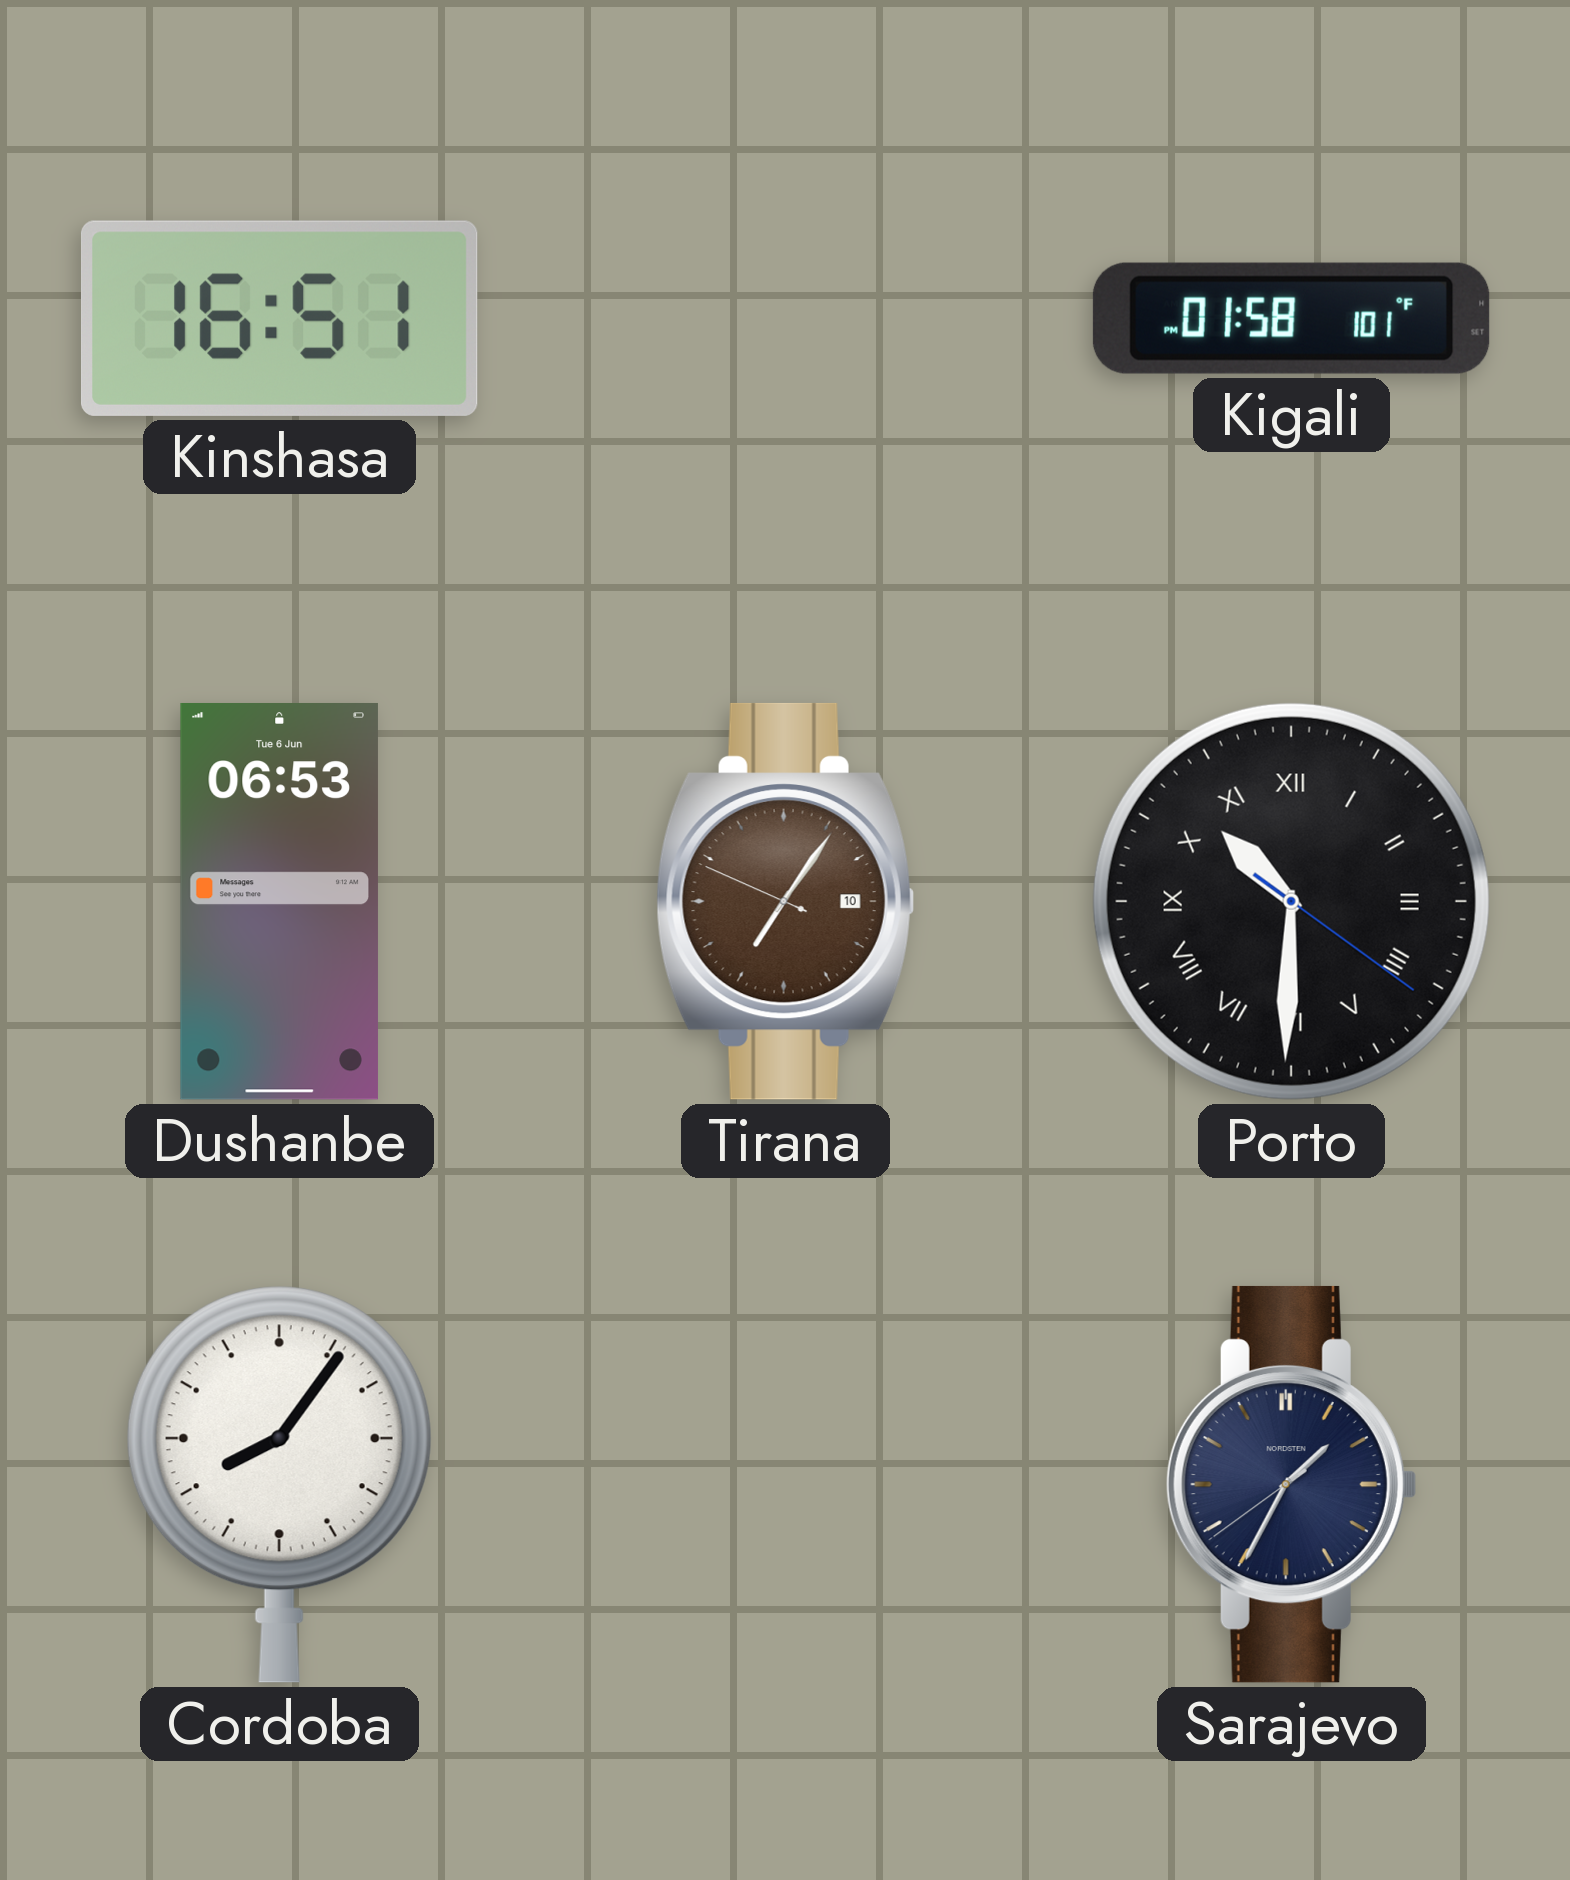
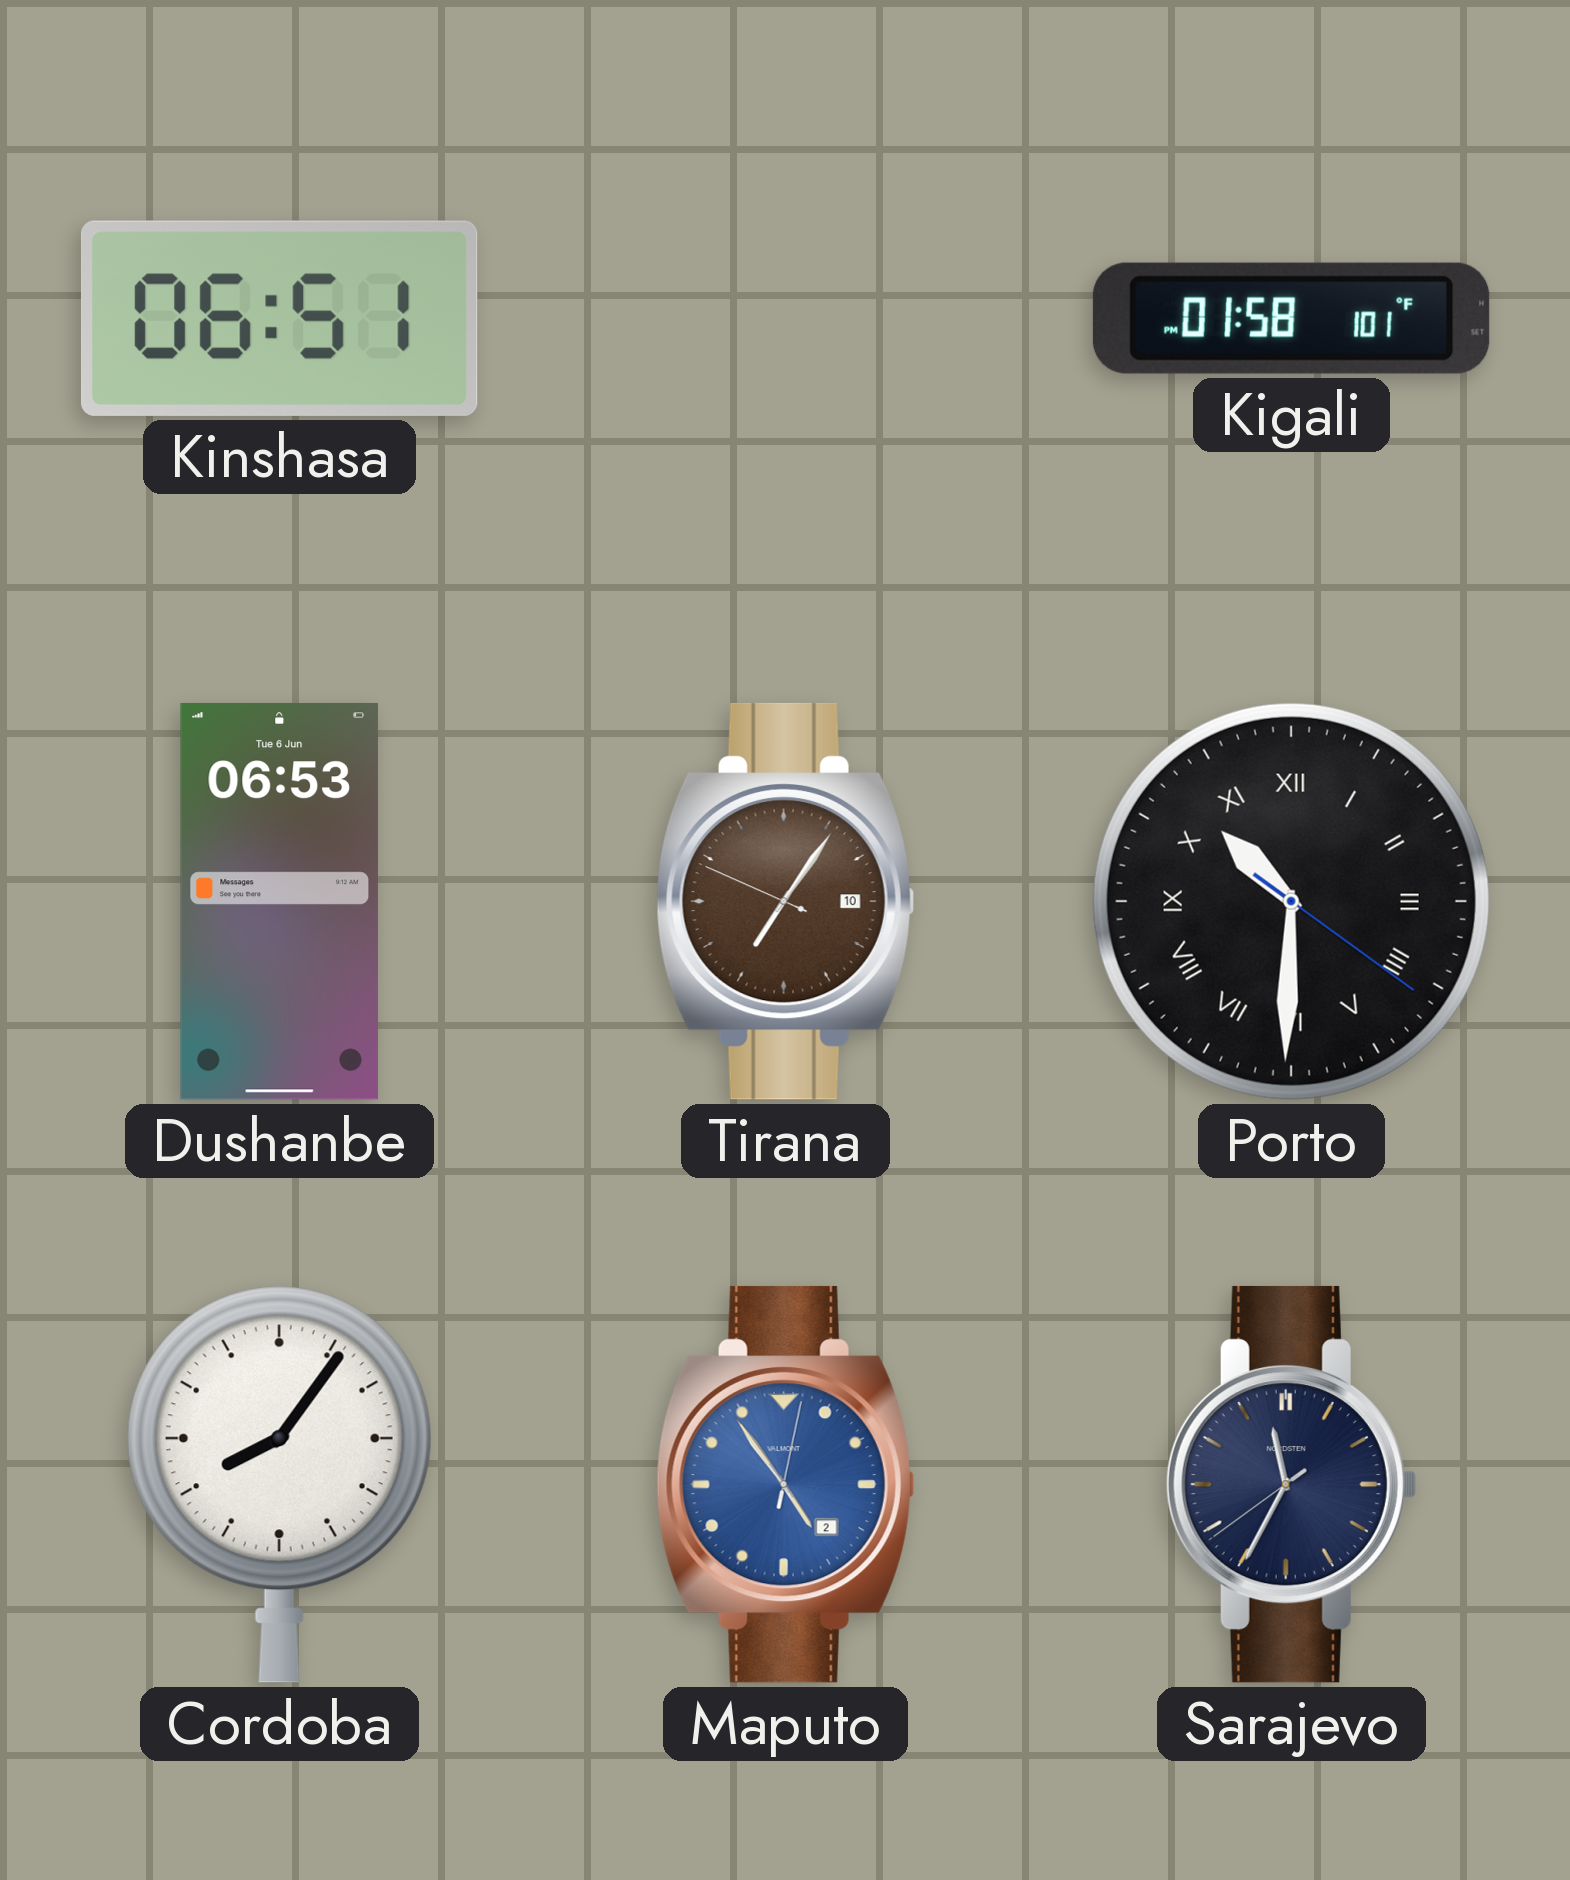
Kinshasa: 16:51 -> 06:51
Maputo: none -> 4:54
Sarajevo: 1:34 -> 11:34
